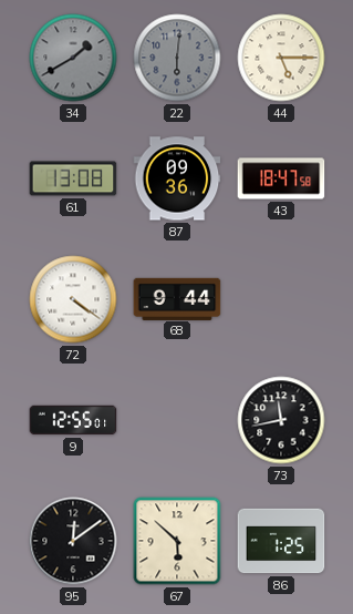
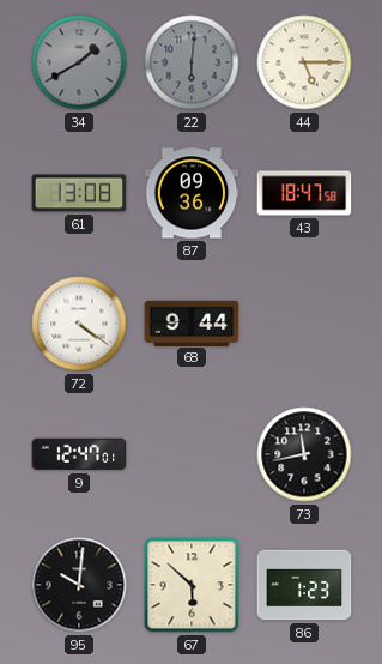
9: 12:55 -> 12:47
95: 12:09 -> 10:01
86: 1:25 -> 1:23
